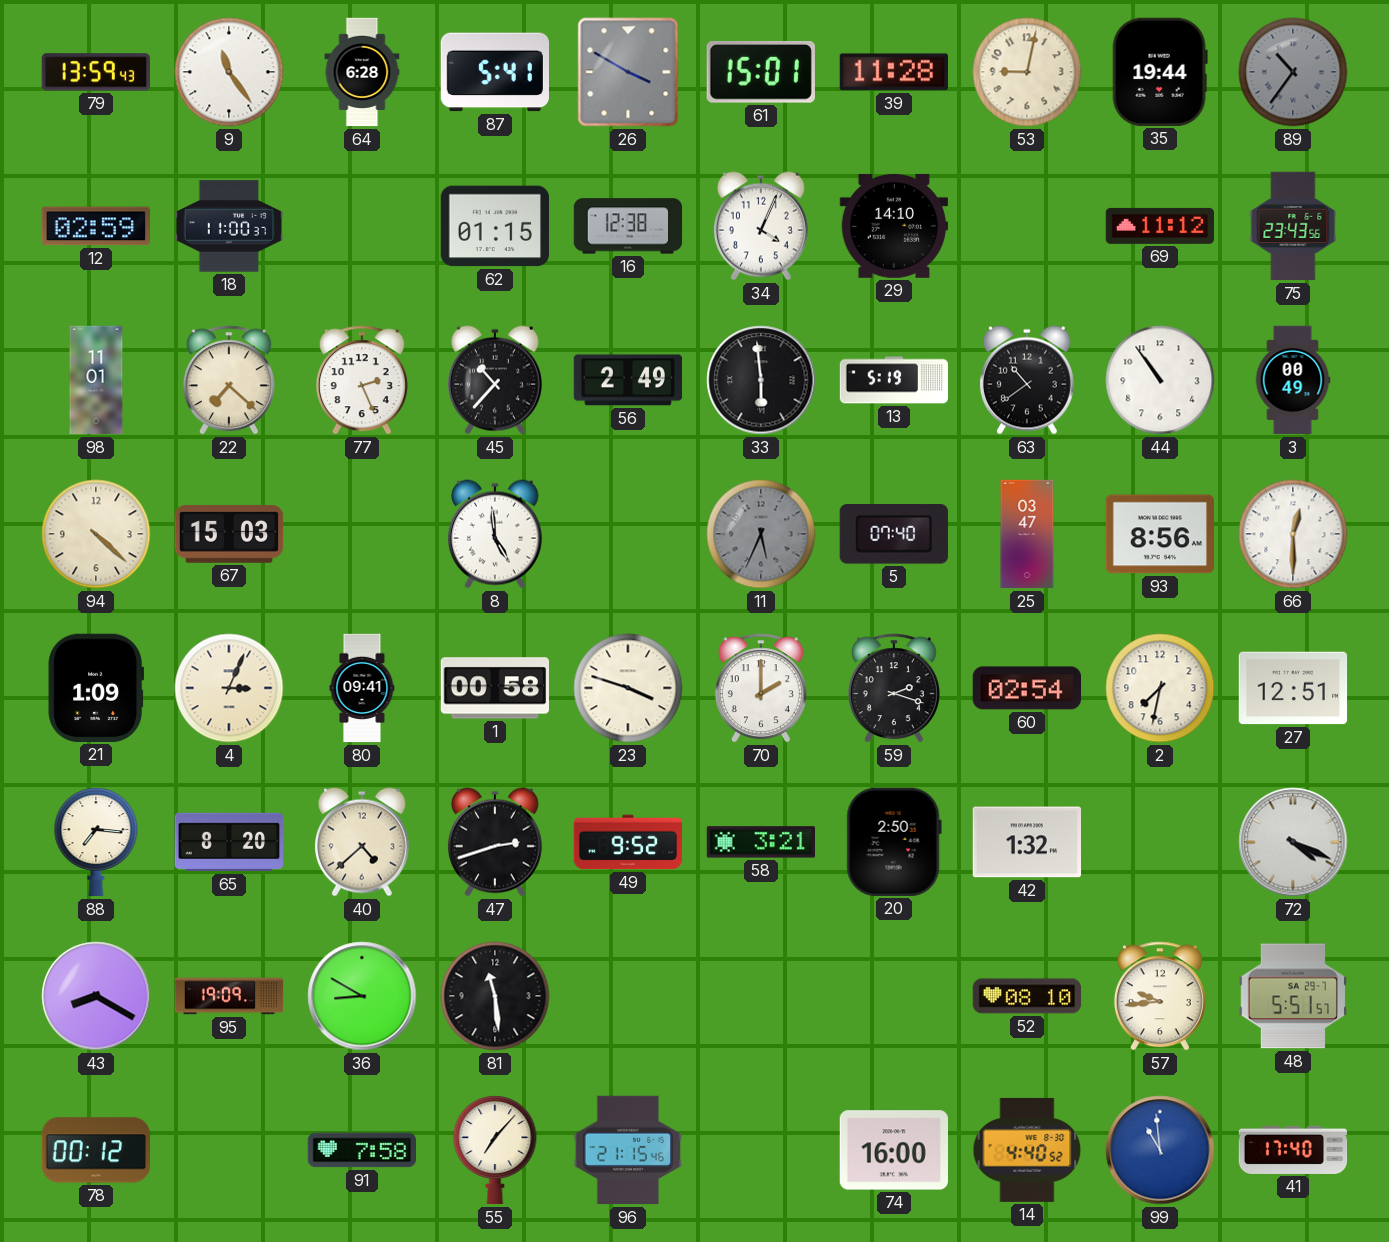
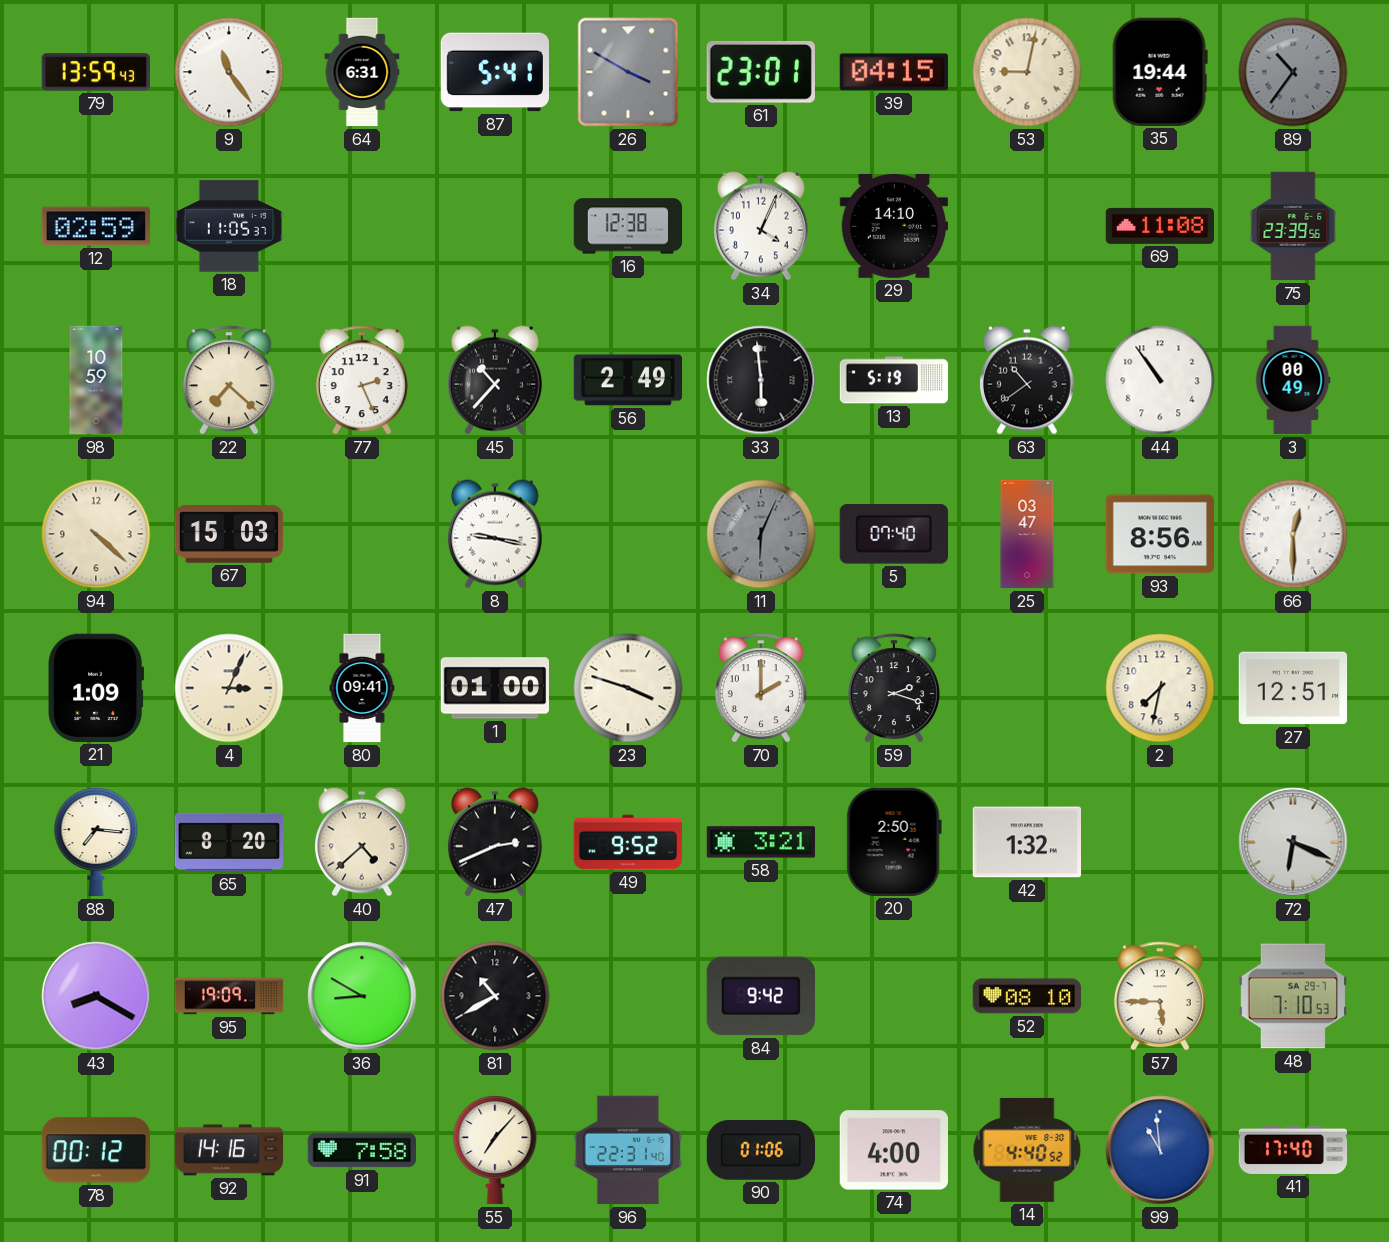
64: 6:28 -> 6:31
61: 15:01 -> 23:01
39: 11:28 -> 04:15
18: 11:00 -> 11:05
62: 01:15 -> none
69: 11:12 -> 11:08
75: 23:43 -> 23:39
98: 11:01 -> 10:59
8: 4:59 -> 9:17
11: 5:34 -> 6:04
1: 00:58 -> 01:00
60: 02:54 -> none
47: 2:42 -> 2:41
72: 4:19 -> 6:19
81: 11:29 -> 10:40
84: none -> 9:42
57: 9:44 -> 5:45
48: 5:51 -> 7:10
92: none -> 14:16
96: 21:15 -> 22:31
90: none -> 01:06
74: 16:00 -> 4:00
